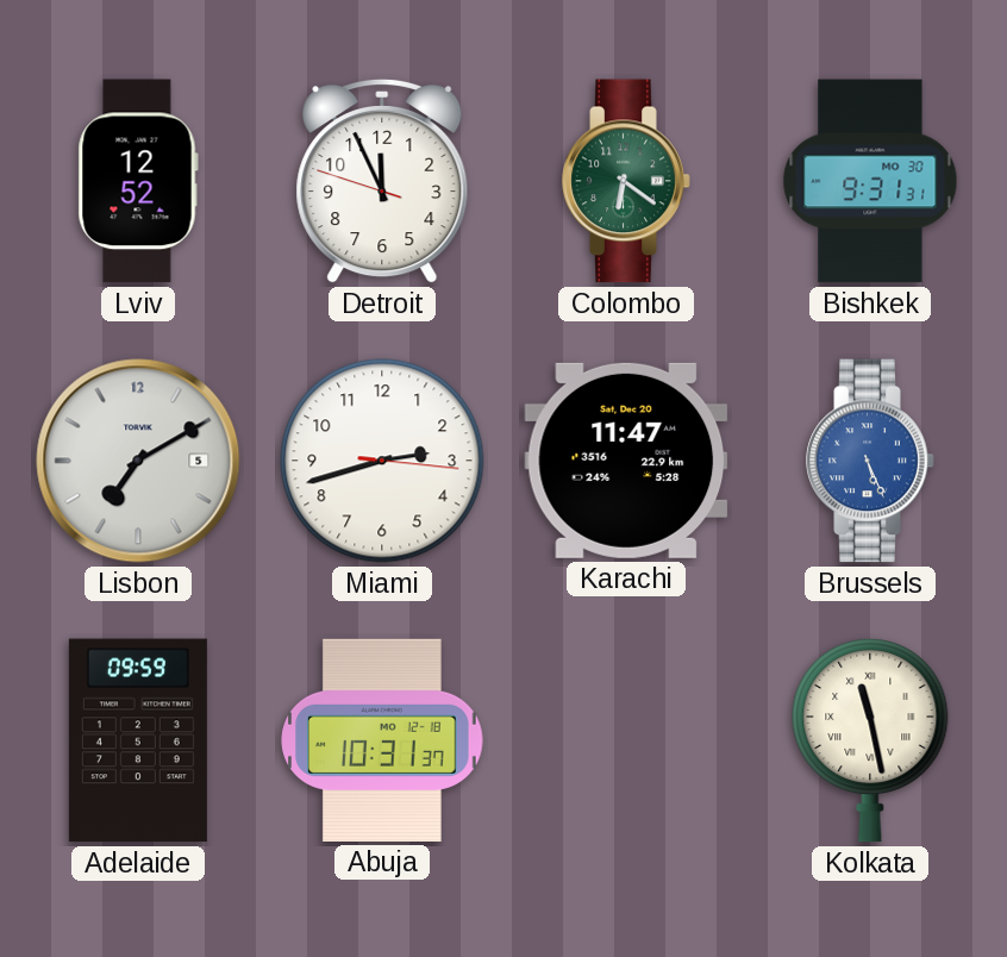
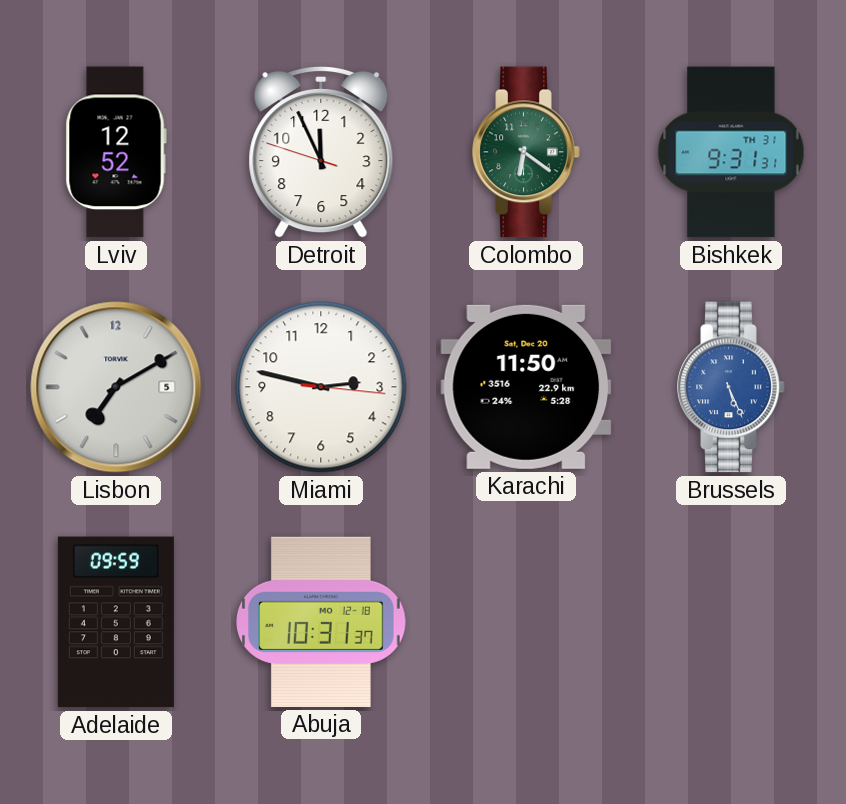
Bishkek date: MO 30 -> TH 31
Miami: 2:42 -> 2:47
Karachi: 11:47 -> 11:50
Kolkata: 11:28 -> none
